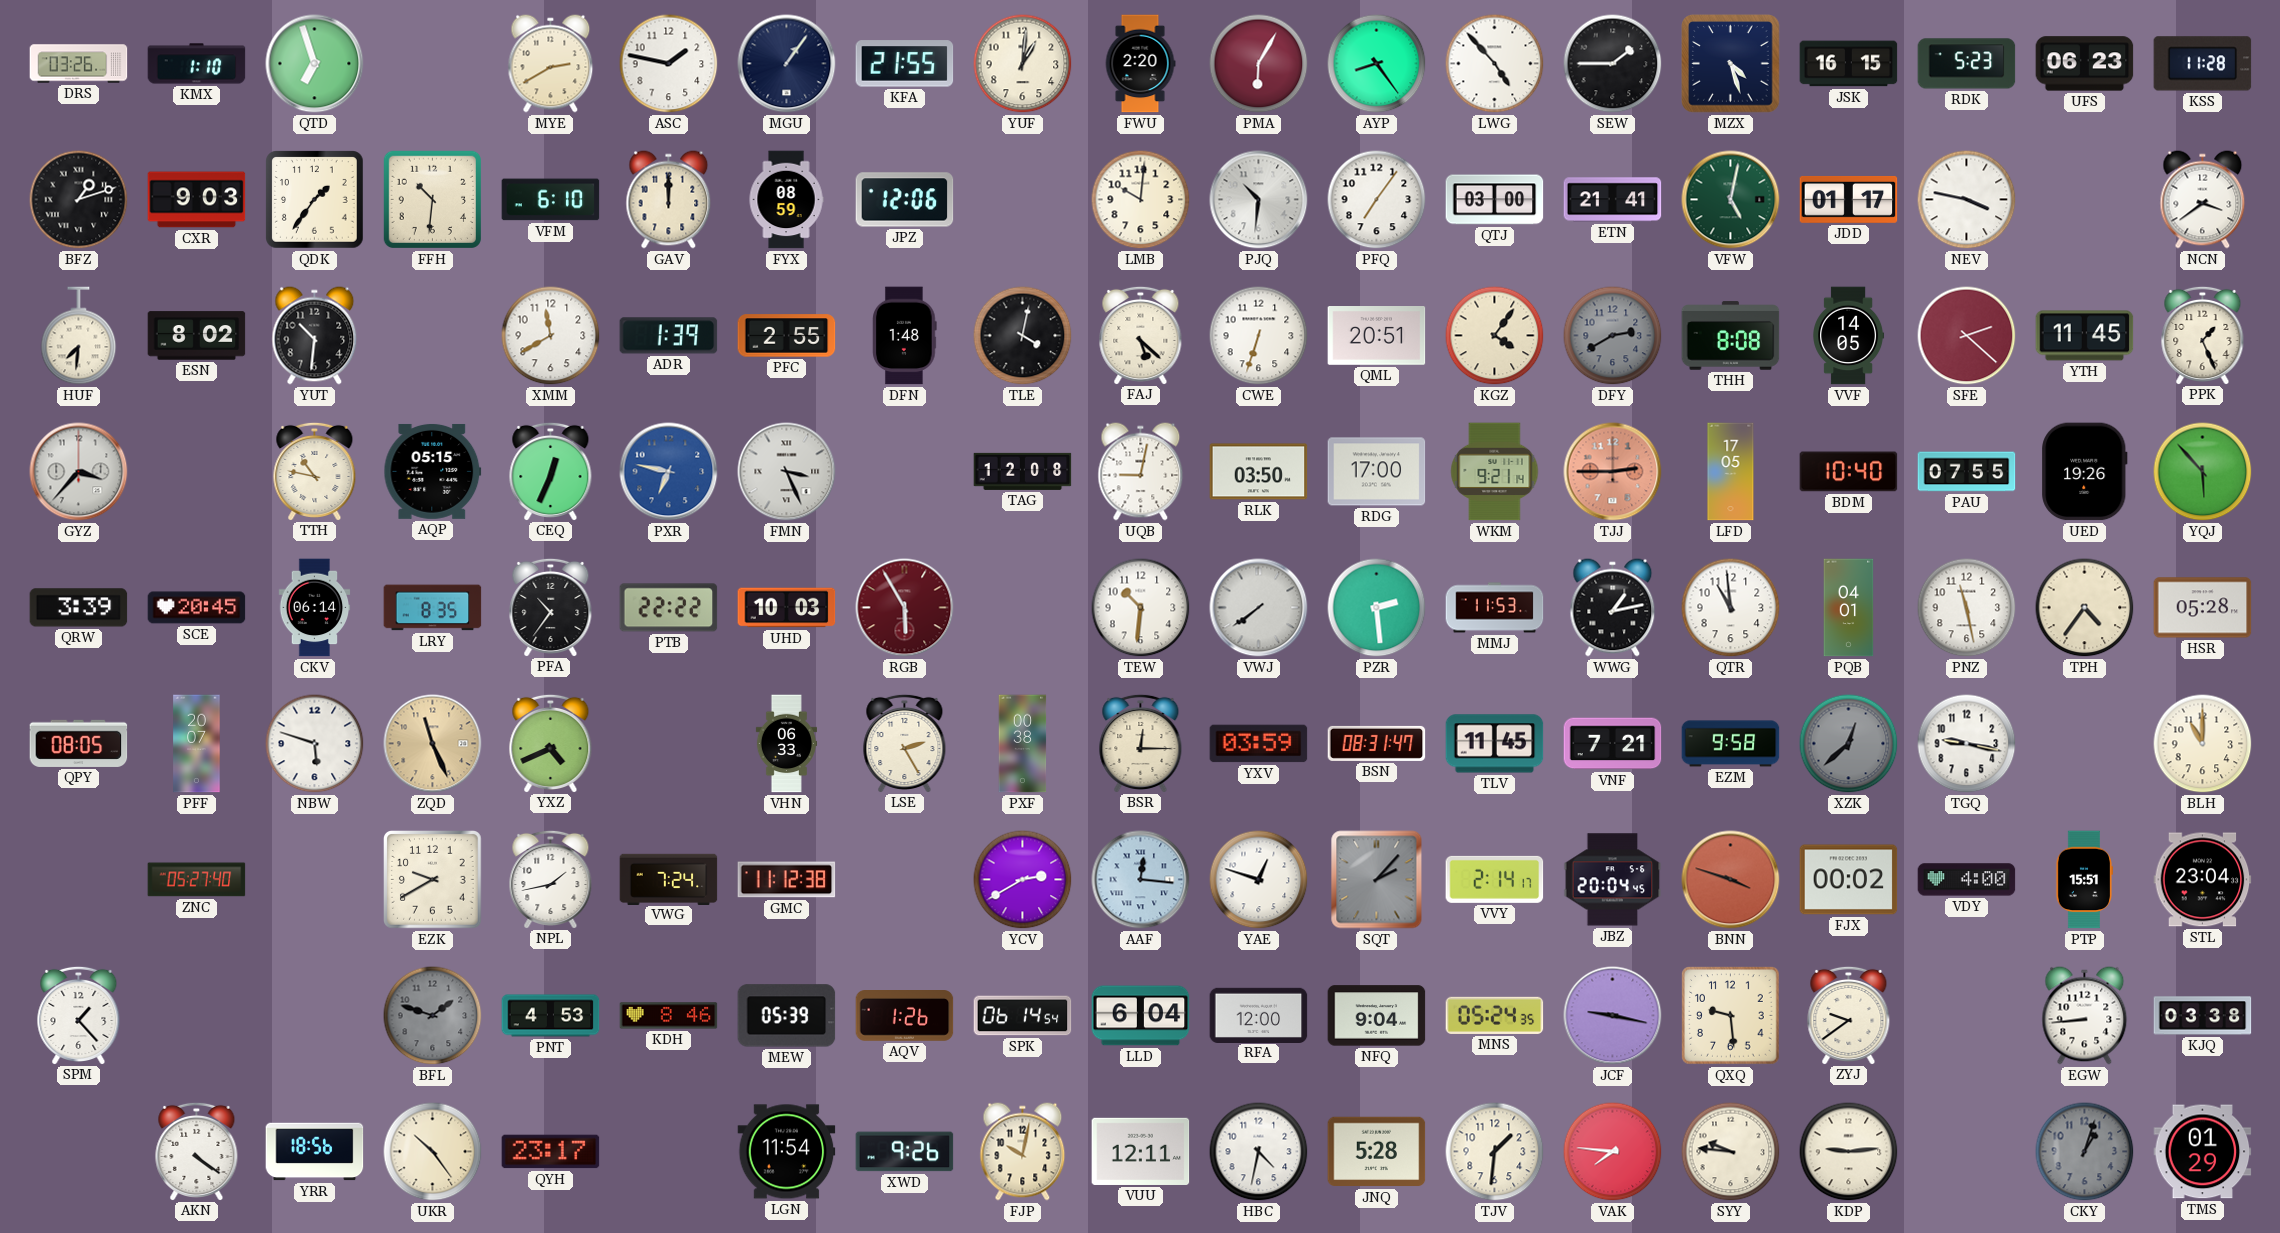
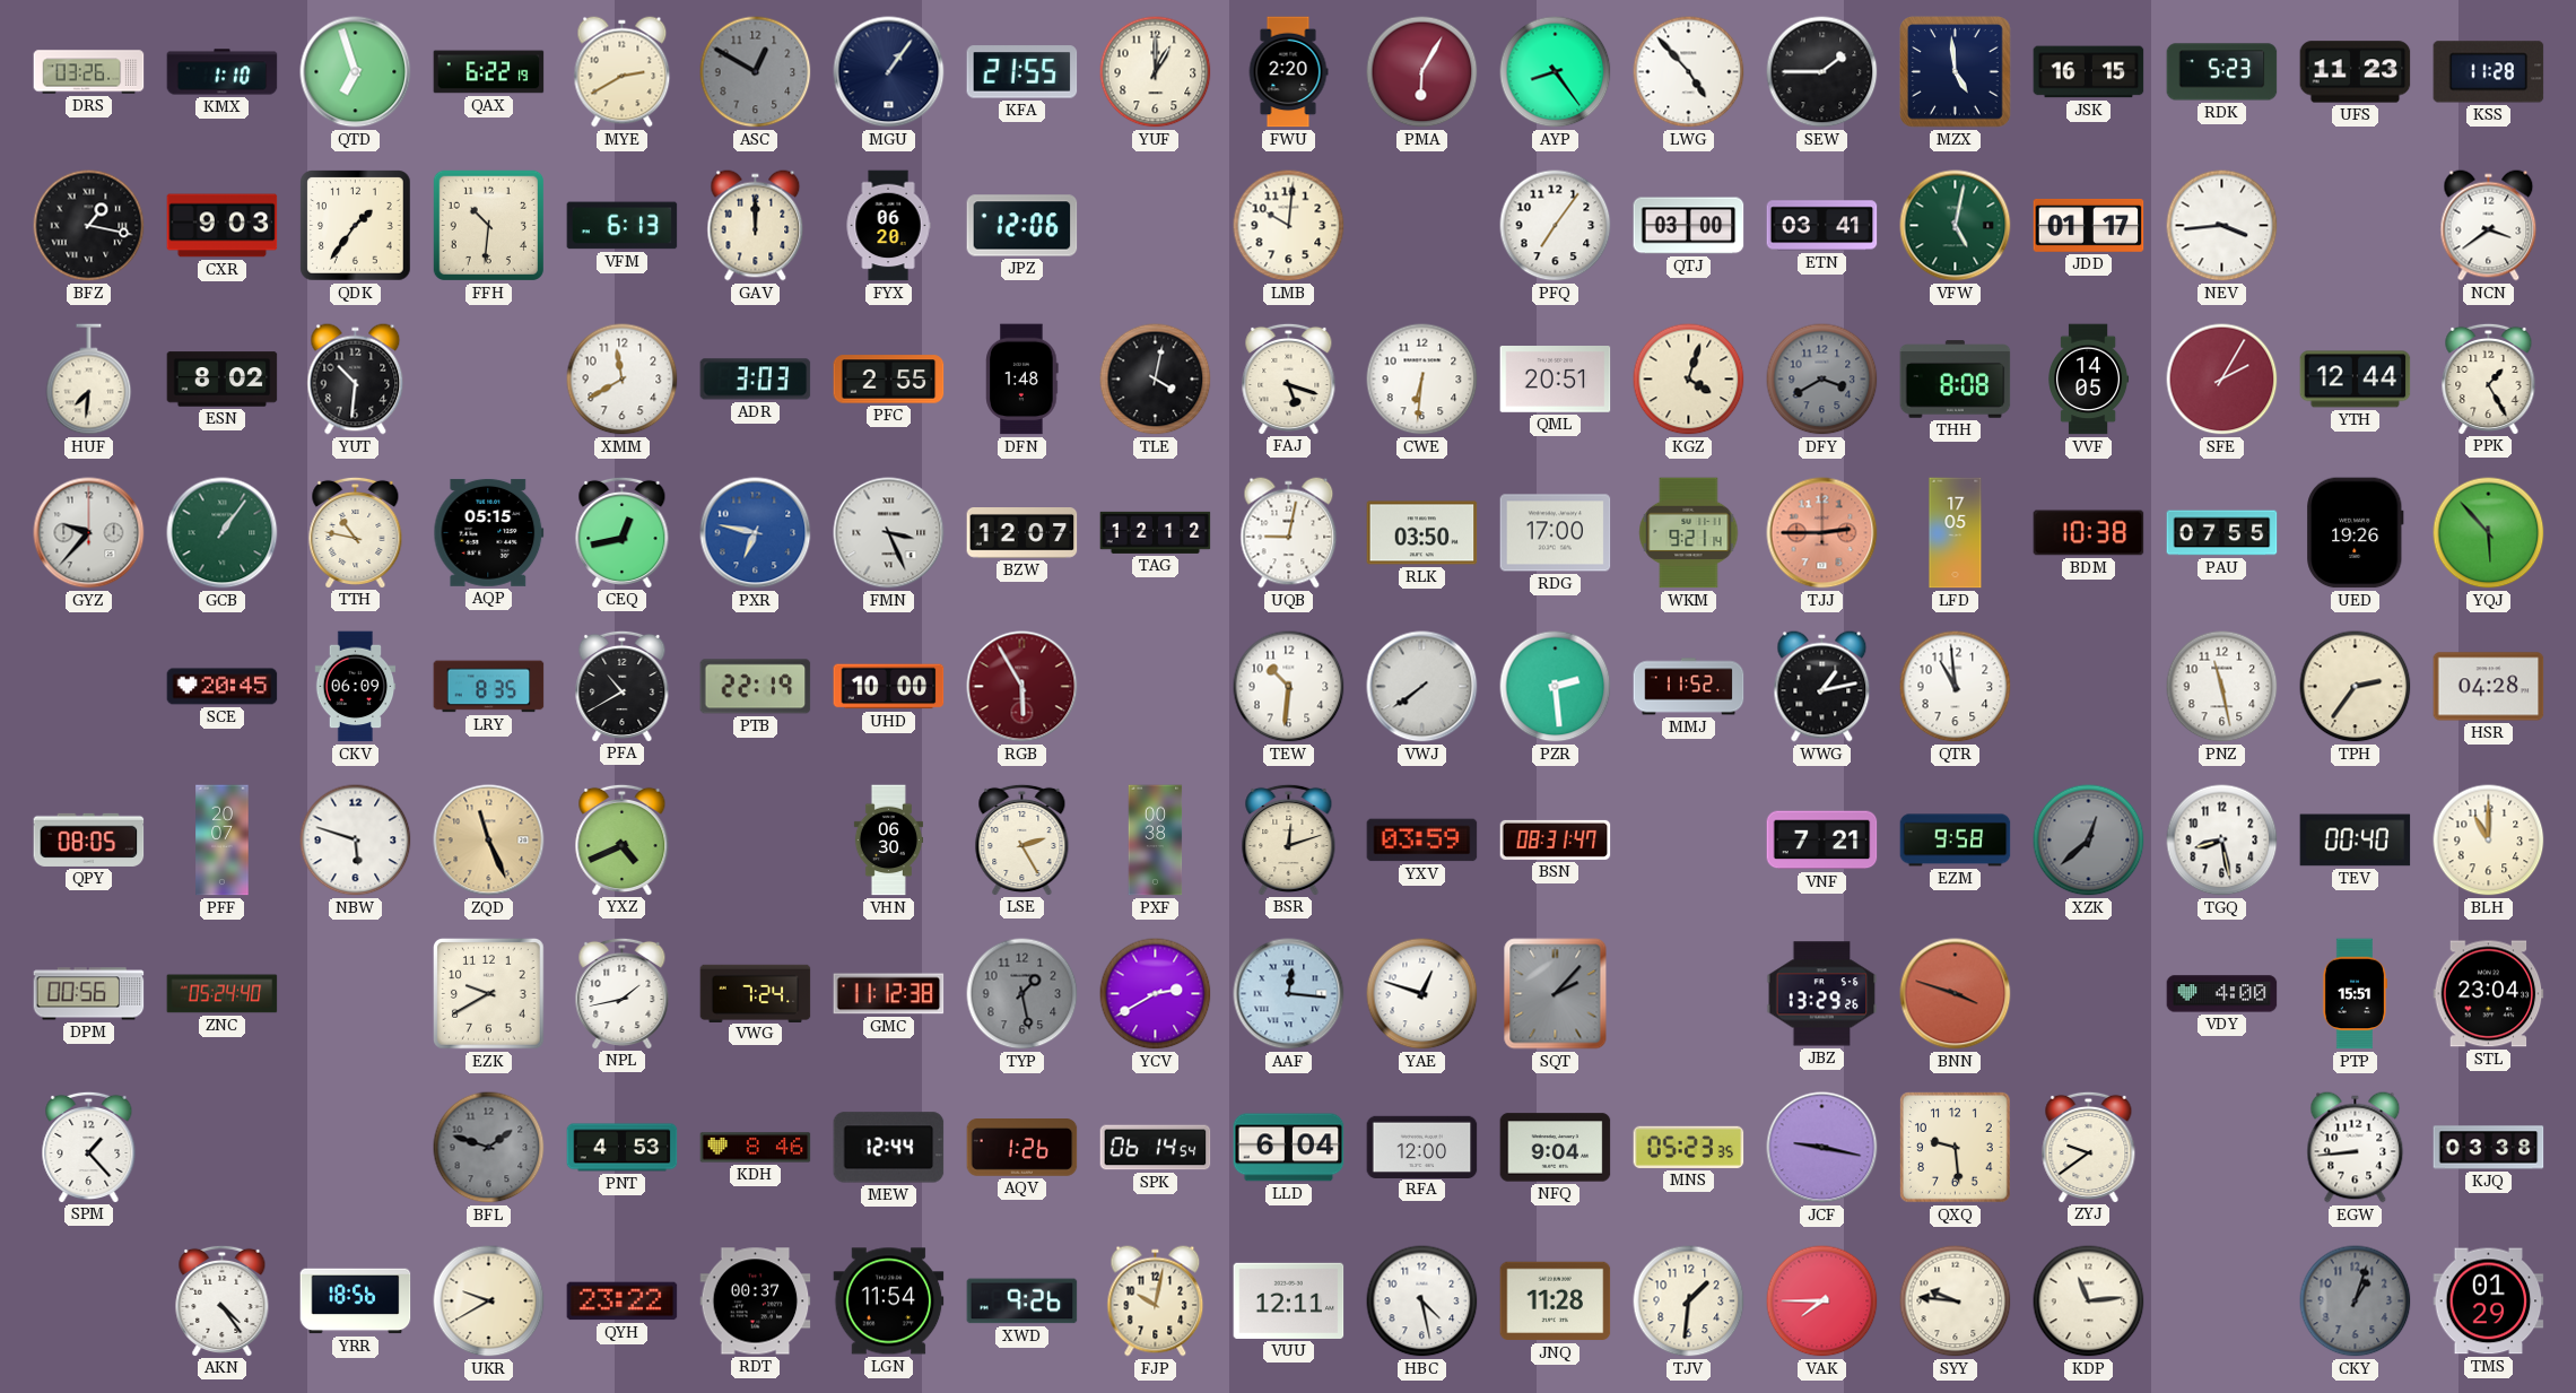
QAX: none -> 6:22
ASC: 1:47 -> 12:50
ASC dial: white -> grey
YUF: 1:01 -> 1:00
MZX: 4:27 -> 4:59
UFS: 06:23 -> 11:23
BFZ: 1:12 -> 1:17
VFM: 6:10 -> 6:13
FYX: 08:59 -> 06:20
PJQ: 10:31 -> none
ETN: 21:41 -> 03:41
NEV: 3:47 -> 3:44
ADR: 1:39 -> 3:03
FAJ: 5:22 -> 5:18
CWE: 6:33 -> 6:31
KGZ: 4:06 -> 4:03
DFY: 2:40 -> 3:40
SFE: 2:22 -> 2:05
YTH: 11:45 -> 12:44
PPK: 1:26 -> 1:25
GYZ: 3:37 -> 9:37
GCB: none -> 1:06
CEQ: 12:34 -> 12:43
BZW: none -> 12:07
TAG: 12:08 -> 12:12
BDM: 10:40 -> 10:38
QRW: 3:39 -> none
CKV: 06:14 -> 06:09
PFA: 10:36 -> 10:40
PTB: 22:22 -> 22:19
UHD: 10:03 -> 10:00
MMJ: 11:53 -> 11:52
PQB: 04:01 -> none
TPH: 4:36 -> 2:36
HSR: 05:28 -> 04:28
VHN: 06:33 -> 06:30
BSR: 12:15 -> 12:12
TLV: 11:45 -> none
TGQ: 9:17 -> 8:28
TEV: none -> 00:40
DPM: none -> 00:56
ZNC: 05:27 -> 05:24
TYP: none -> 1:28
VVY: 2:14 -> none
JBZ: 20:04 -> 13:29
FJX: 00:02 -> none
MEW: 05:39 -> 12:44
MNS: 05:24 -> 05:23
AKN: 4:21 -> 4:24
UKR: 10:24 -> 9:40
QYH: 23:17 -> 23:22
RDT: none -> 00:37
HBC: 4:32 -> 4:28
JNQ: 5:28 -> 11:28
VAK: 7:46 -> 7:45
KDP: 9:14 -> 11:14
